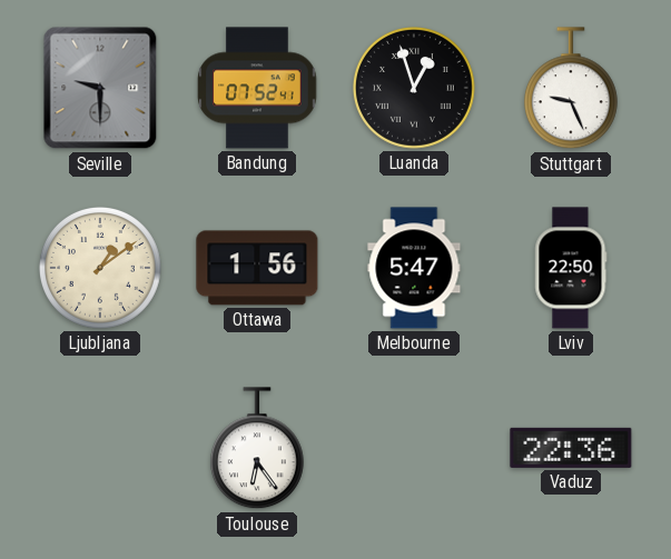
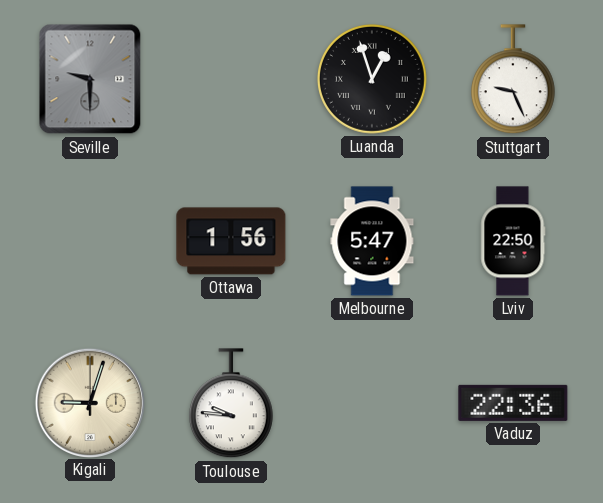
Bandung: 07:52 -> none
Ljubljana: 1:09 -> none
Kigali: none -> 9:03
Toulouse: 6:24 -> 9:46
